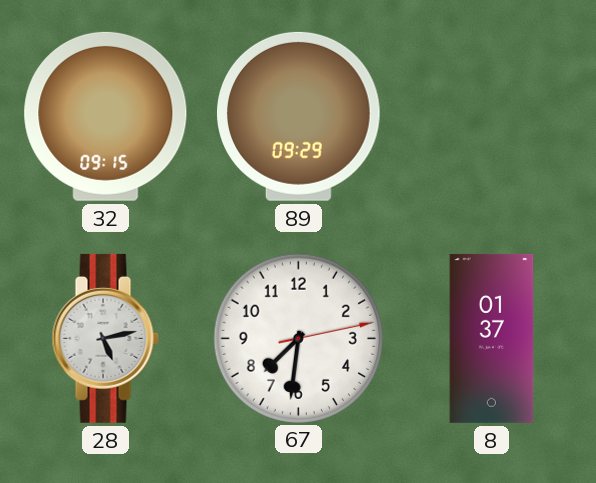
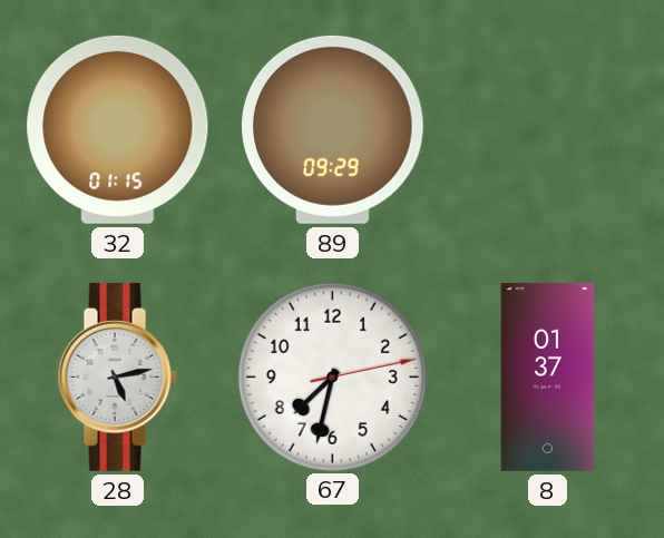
32: 09:15 -> 01:15
67: 7:31 -> 7:32
